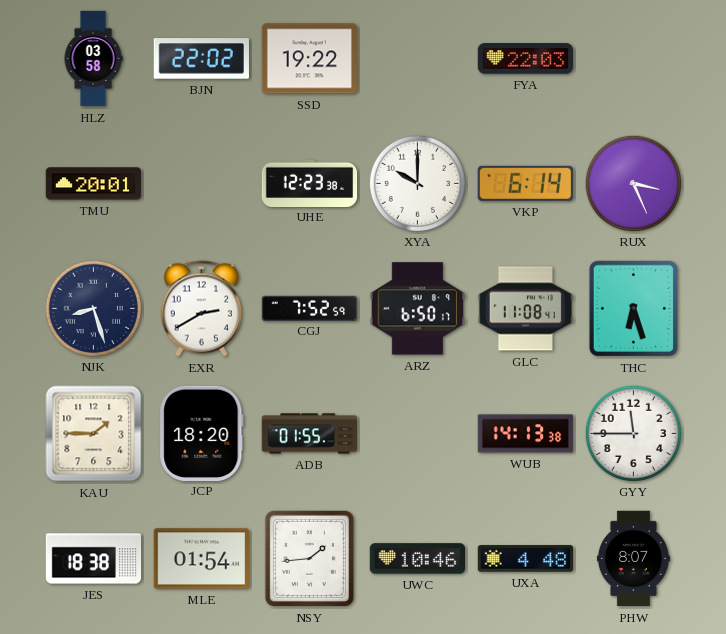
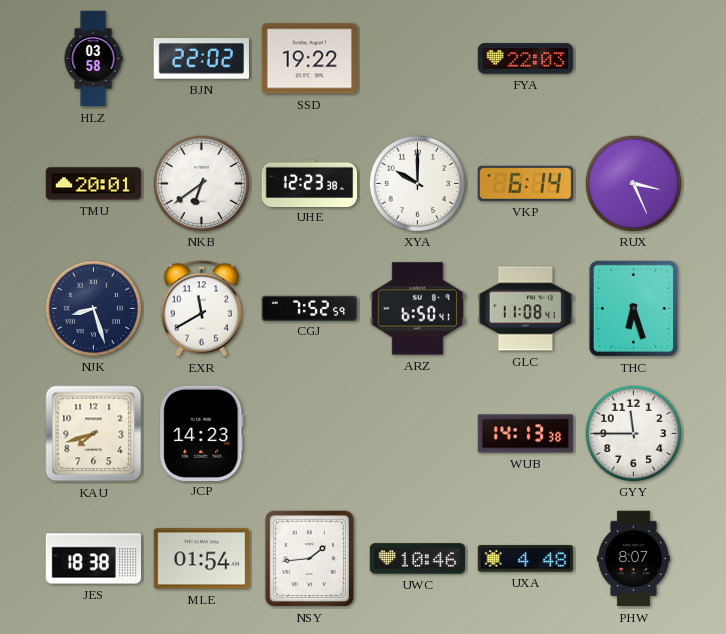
NKB: none -> 6:39
EXR: 2:40 -> 11:40
ARZ: 6:50:17 -> 6:50:41
KAU: 1:45 -> 7:42
JCP: 18:20 -> 14:23
ADB: 01:55 -> none
